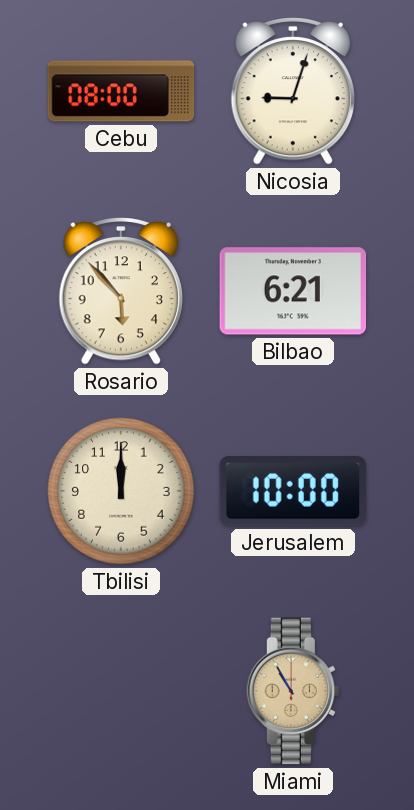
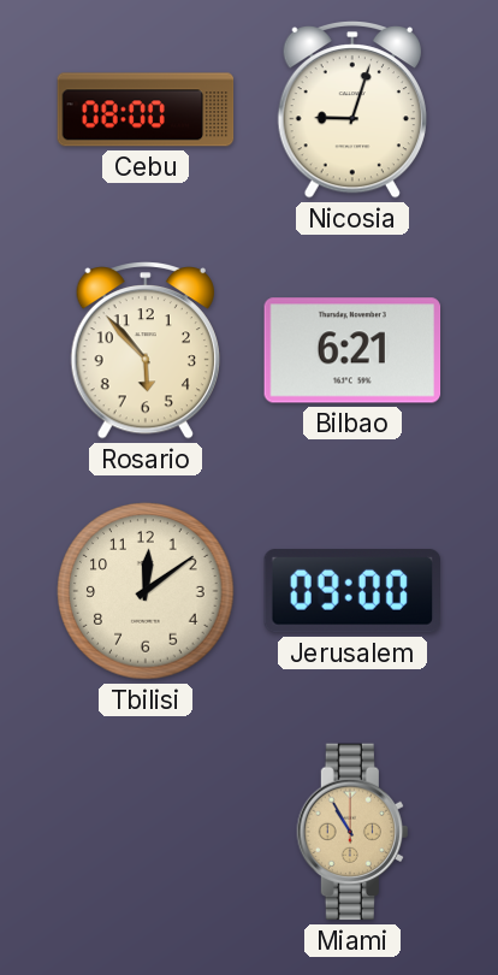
Tbilisi: 12:00 -> 12:09
Jerusalem: 10:00 -> 09:00
